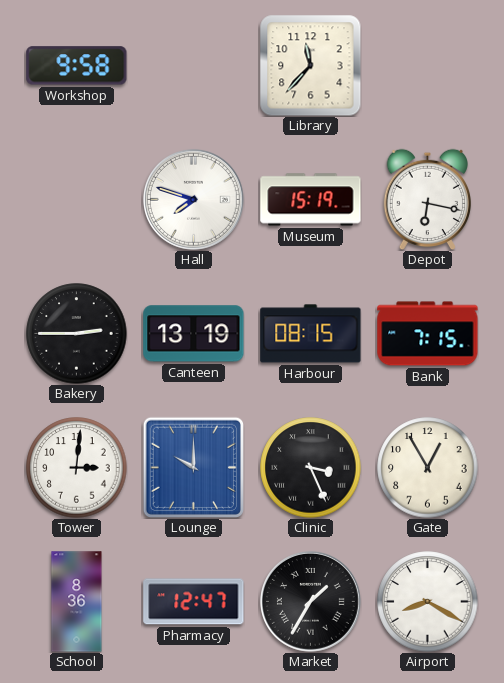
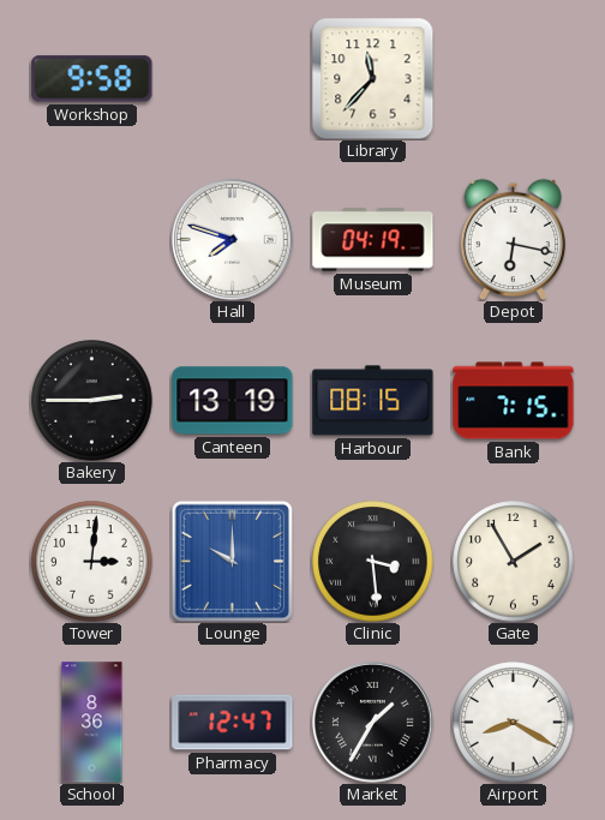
Museum: 15:19 -> 04:19
Clinic: 3:26 -> 3:29
Gate: 12:55 -> 1:55
